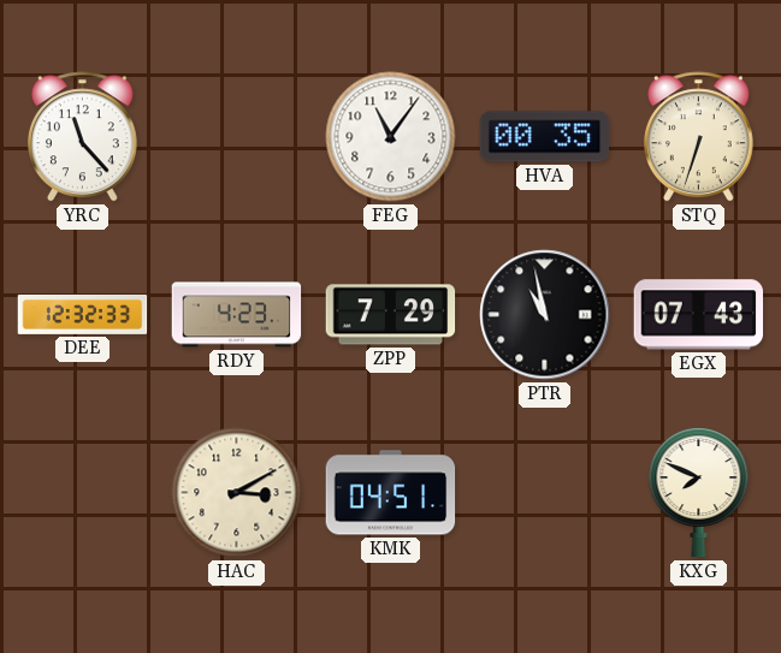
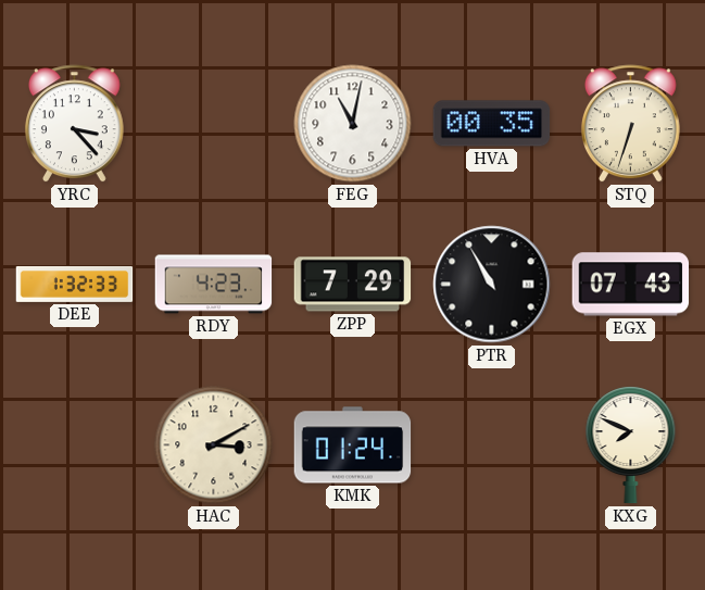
YRC: 11:23 -> 3:23
FEG: 11:06 -> 11:02
DEE: 12:32 -> 1:32
PTR: 10:58 -> 10:55
KMK: 04:51 -> 01:24
